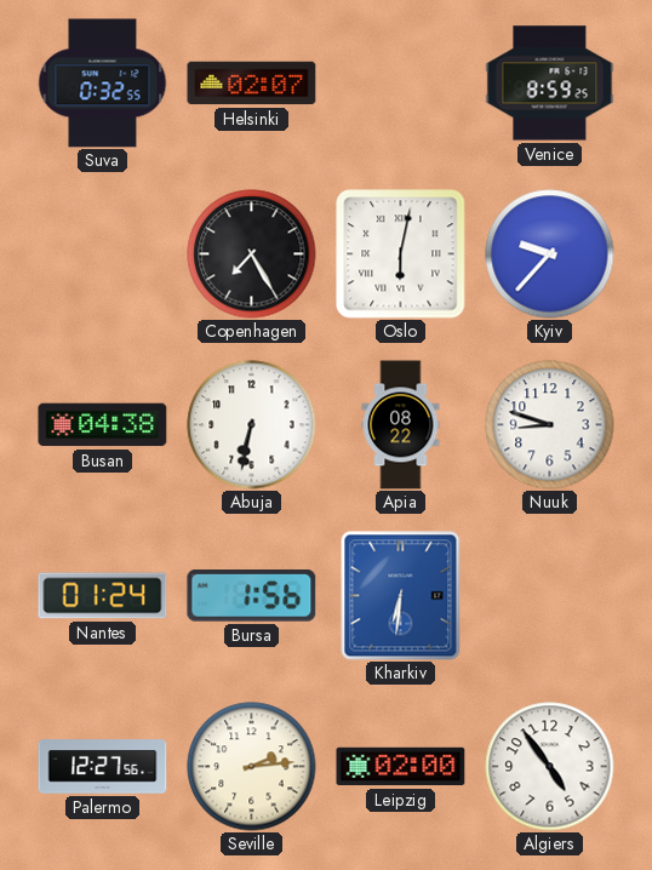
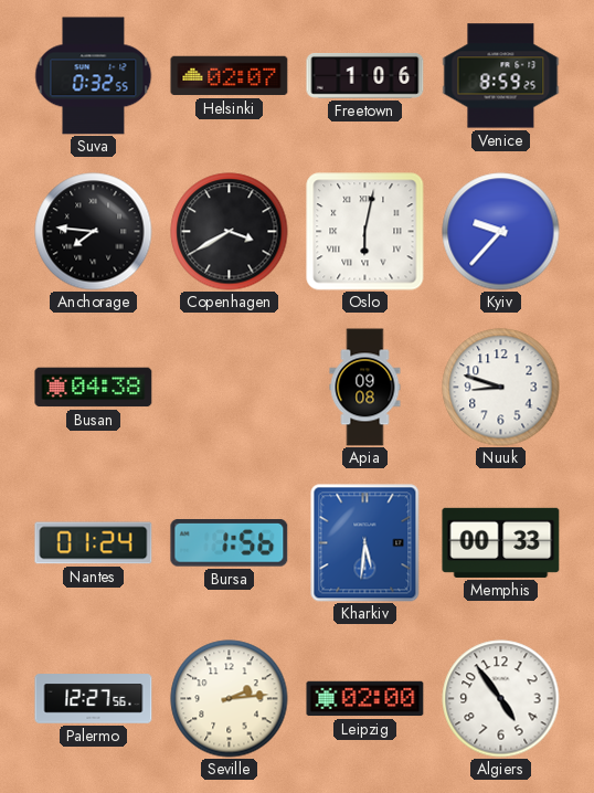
Freetown: none -> 1:06
Anchorage: none -> 7:46
Copenhagen: 7:25 -> 3:40
Abuja: 6:32 -> none
Apia: 08:22 -> 09:08
Kharkiv: 6:31 -> 5:31
Memphis: none -> 00:33
